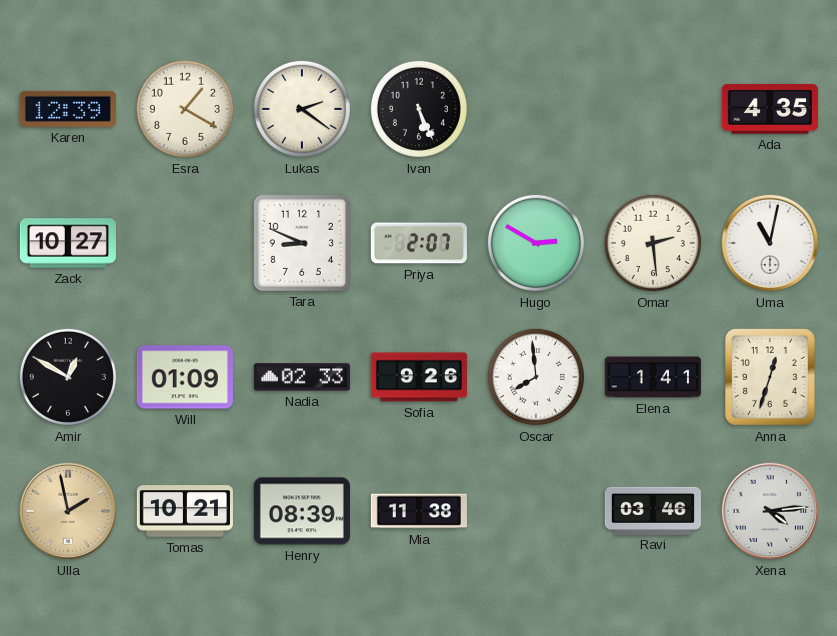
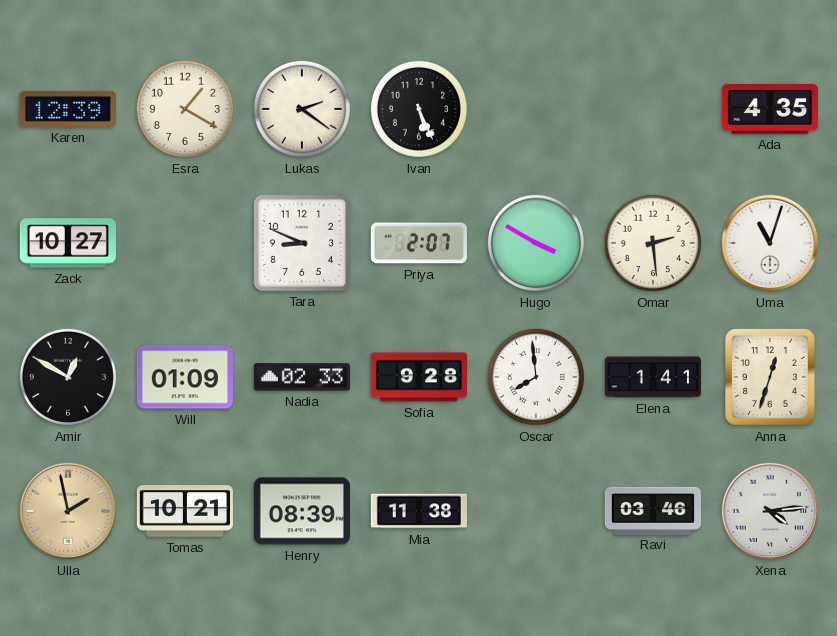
Hugo: 2:50 -> 3:50
Uma: 11:02 -> 11:03
Sofia: 9:26 -> 9:28
